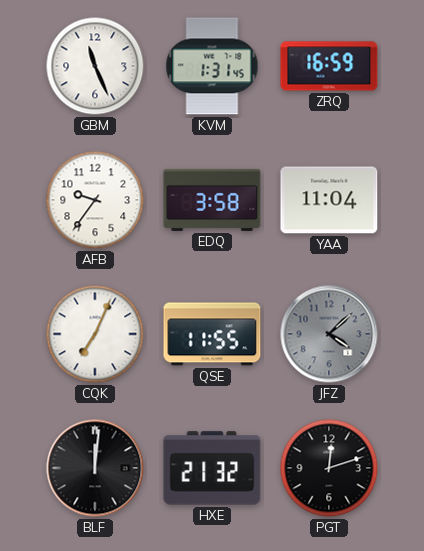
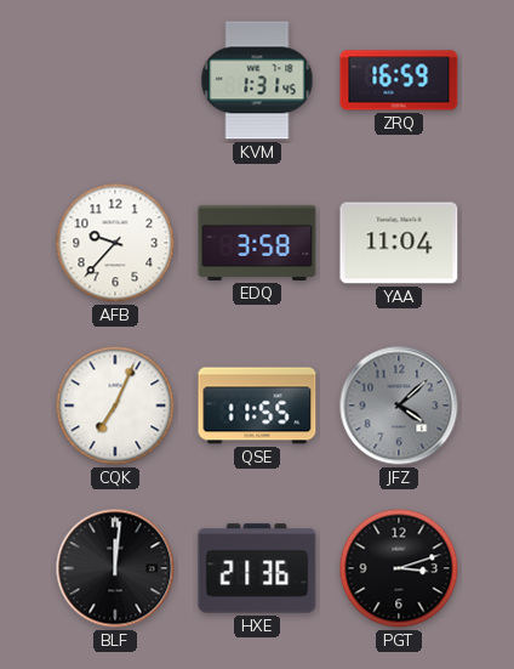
GBM: 11:26 -> none
AFB: 9:36 -> 9:37
HXE: 21:32 -> 21:36
PGT: 12:12 -> 3:12
